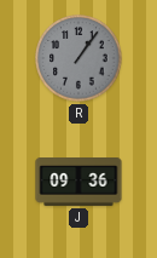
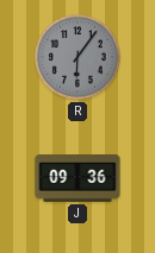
R: 1:06 -> 6:06
